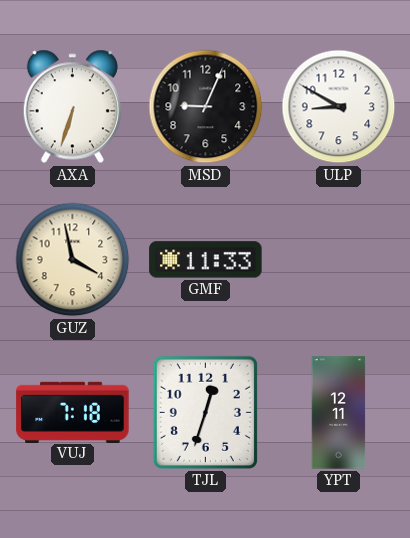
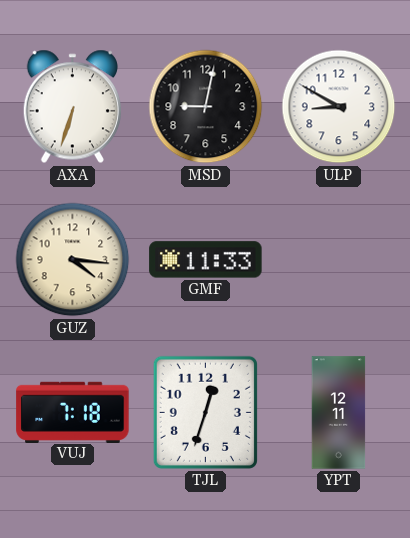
MSD: 9:04 -> 9:02
GUZ: 3:58 -> 4:16
